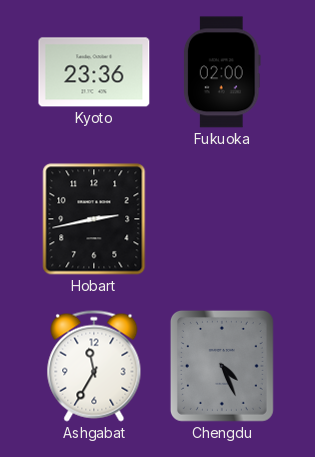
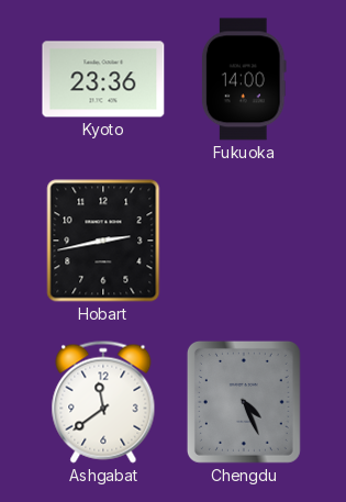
Fukuoka: 02:00 -> 14:00
Ashgabat: 11:35 -> 11:39
